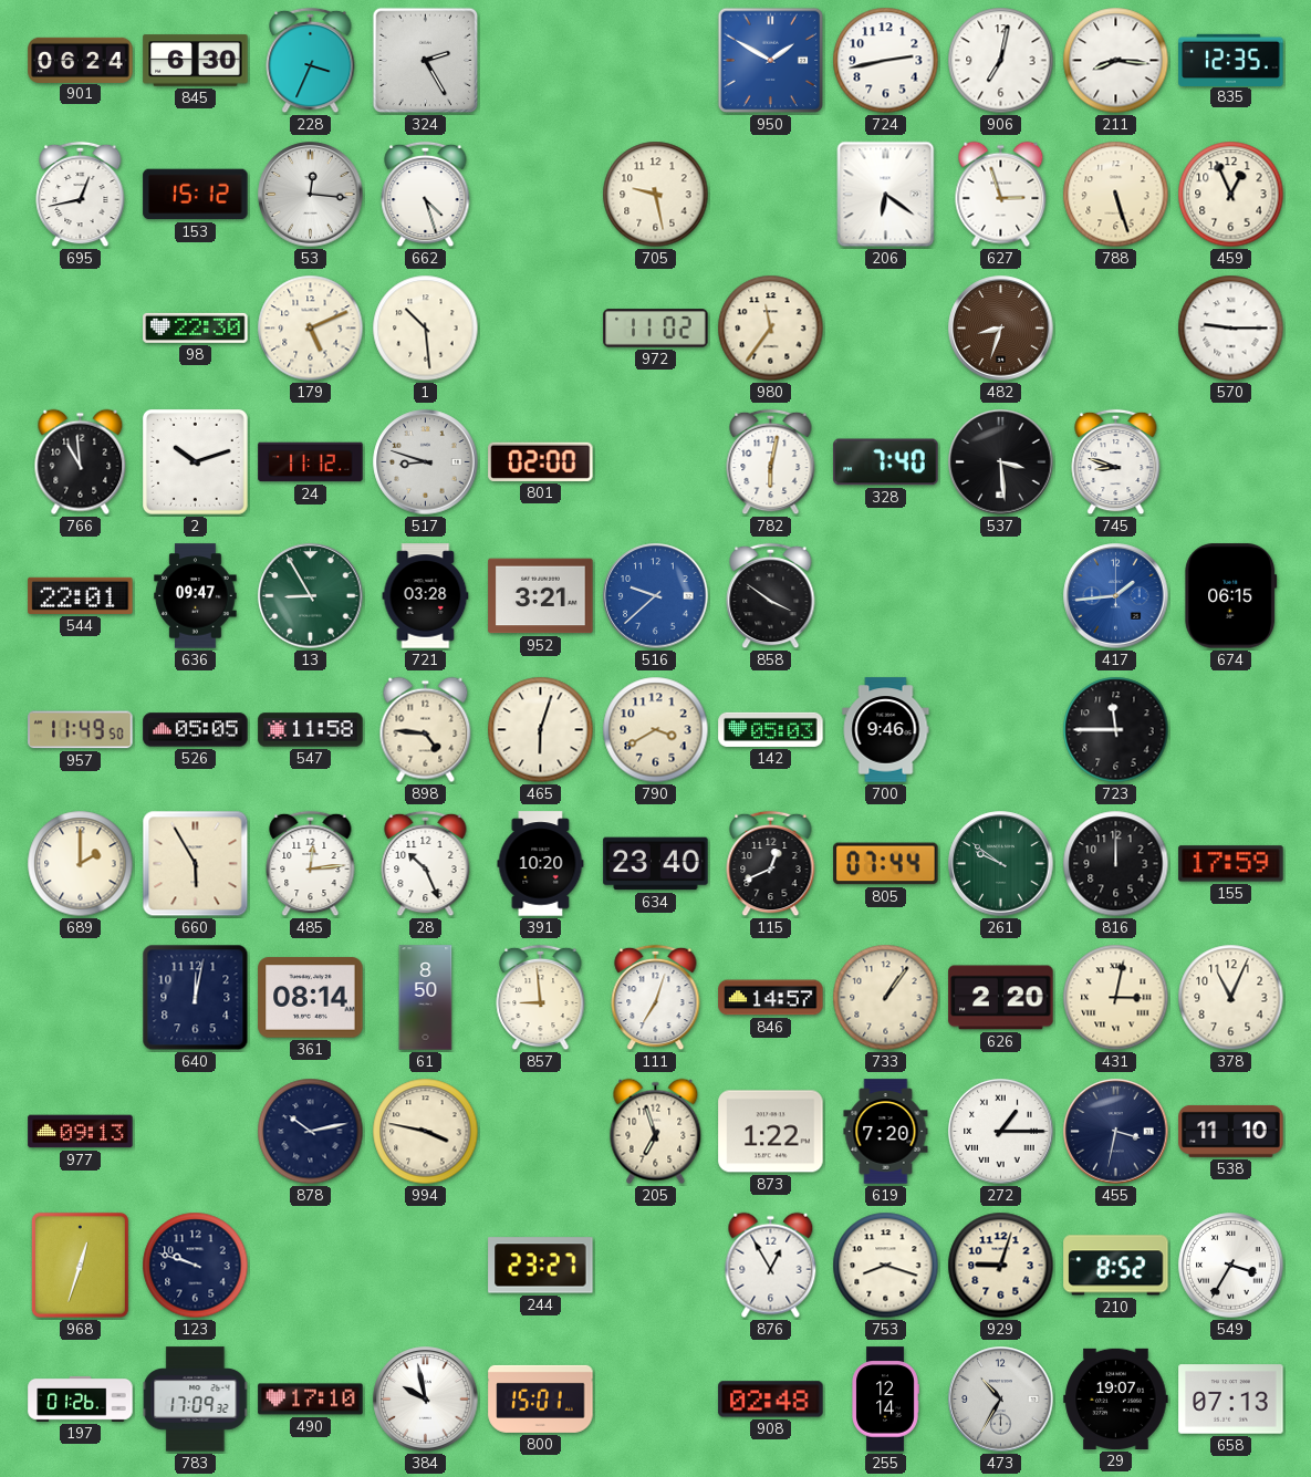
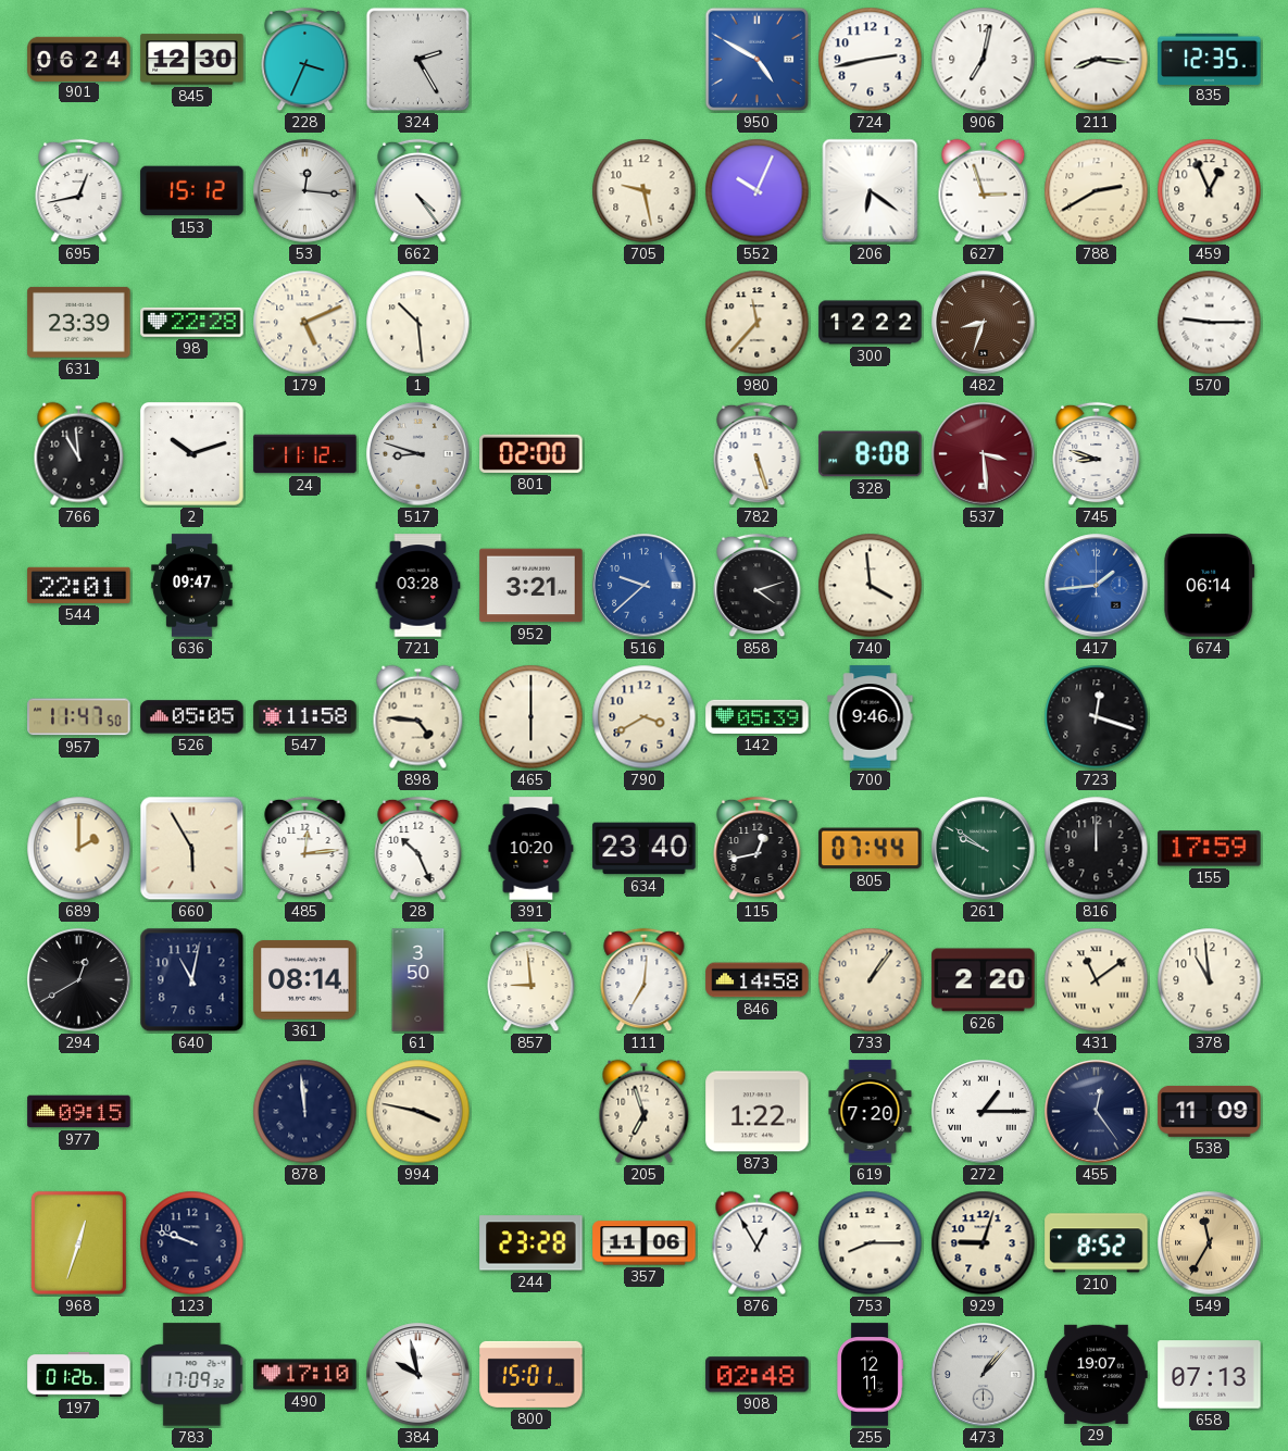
845: 6:30 -> 12:30
950: 1:50 -> 4:50
662: 4:27 -> 4:24
552: none -> 10:04
788: 5:27 -> 2:40
631: none -> 23:39
98: 22:30 -> 22:28
972: 11:02 -> none
980: 11:36 -> 11:37
300: none -> 12:22
782: 6:02 -> 5:27
328: 7:40 -> 8:08
537 dial: black -> burgundy
13: 8:55 -> none
858: 3:51 -> 4:12
740: none -> 3:59
674: 06:15 -> 06:14
957: 11:49 -> 11:47
465: 6:03 -> 6:00
142: 05:03 -> 05:39
723: 11:45 -> 12:18
115: 12:41 -> 12:43
294: none -> 12:40
640: 12:02 -> 11:02
61: 8:50 -> 3:50
111: 7:03 -> 7:01
846: 14:57 -> 14:58
431: 3:02 -> 11:09
378: 11:04 -> 10:59
977: 09:13 -> 09:15
878: 10:13 -> 11:59
455: 3:32 -> 12:24
538: 11:10 -> 11:09
244: 23:27 -> 23:28
357: none -> 11:06
753: 8:18 -> 8:15
549: 3:35 -> 11:35
549 dial: white -> champagne
255: 12:14 -> 12:11
473: 10:35 -> 1:07
